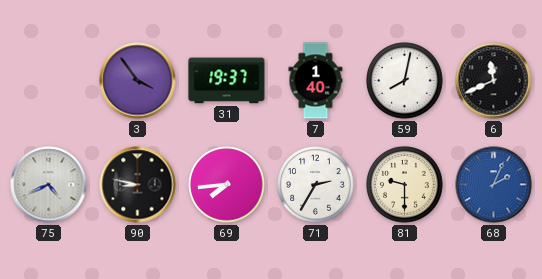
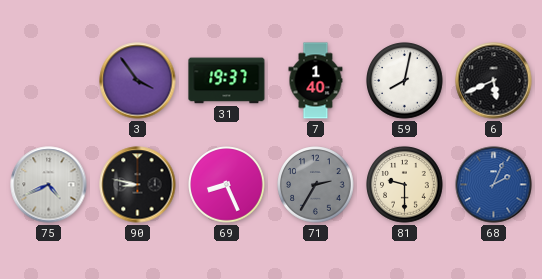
6: 11:41 -> 5:41
69: 7:44 -> 8:26
71 dial: white -> grey
